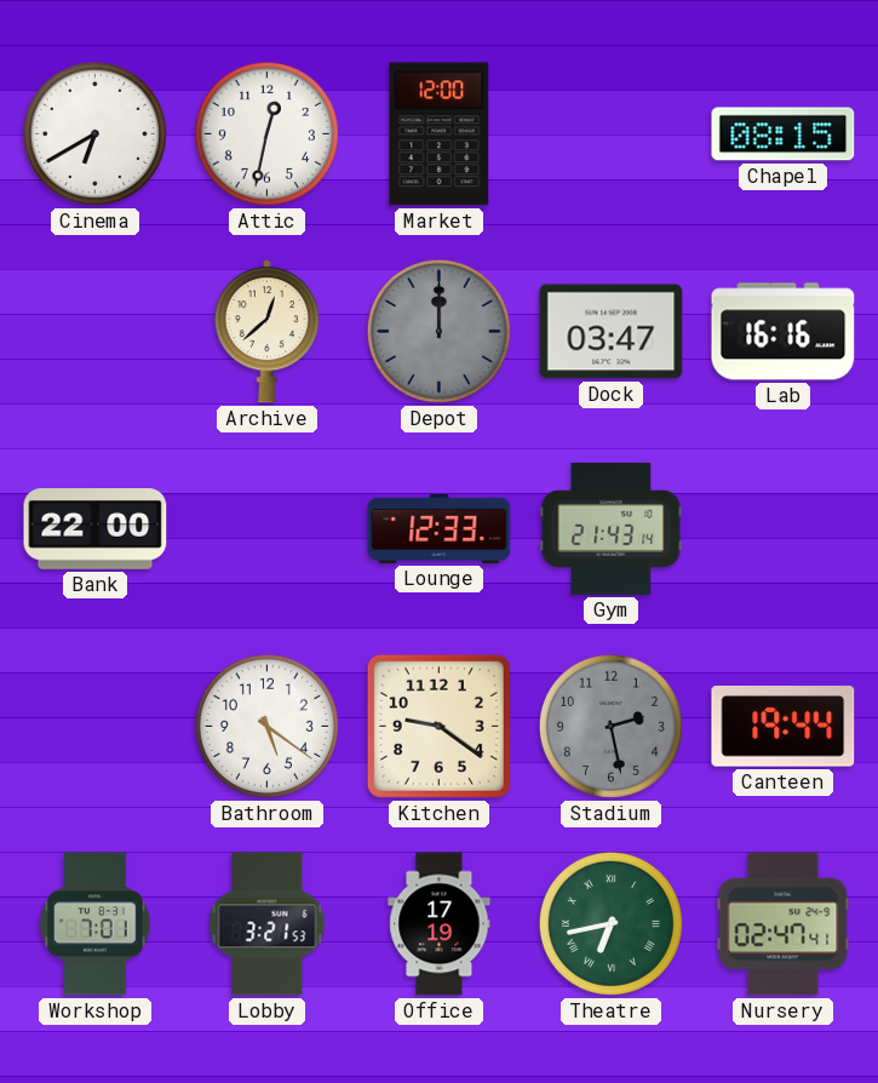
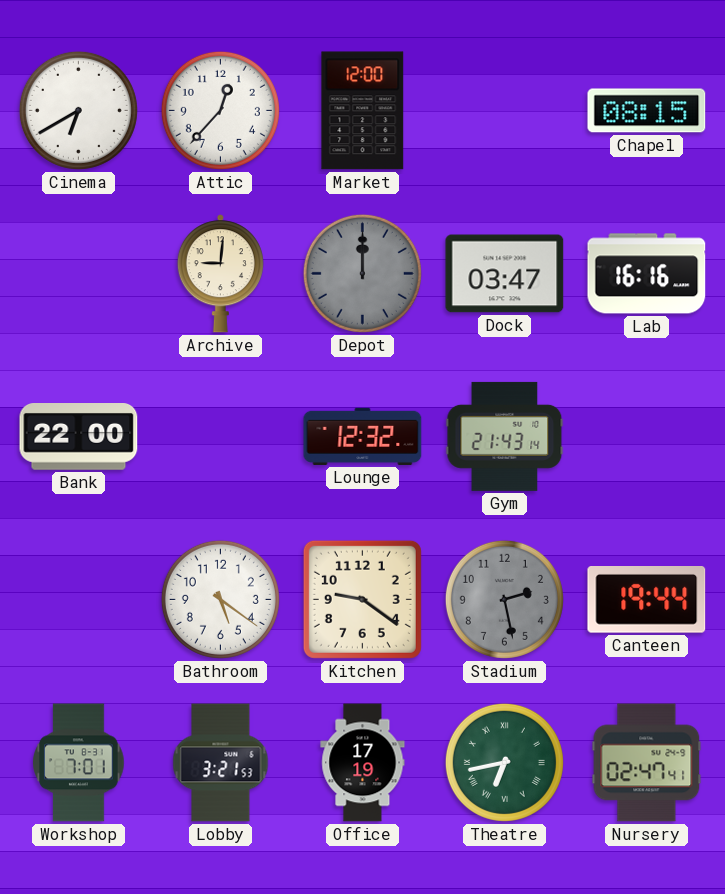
Attic: 12:32 -> 12:37
Archive: 12:38 -> 9:01
Lounge: 12:33 -> 12:32
